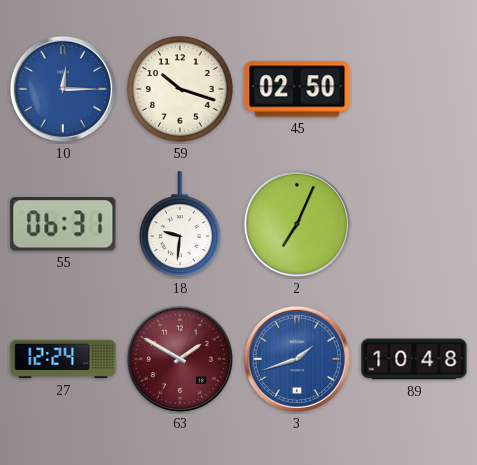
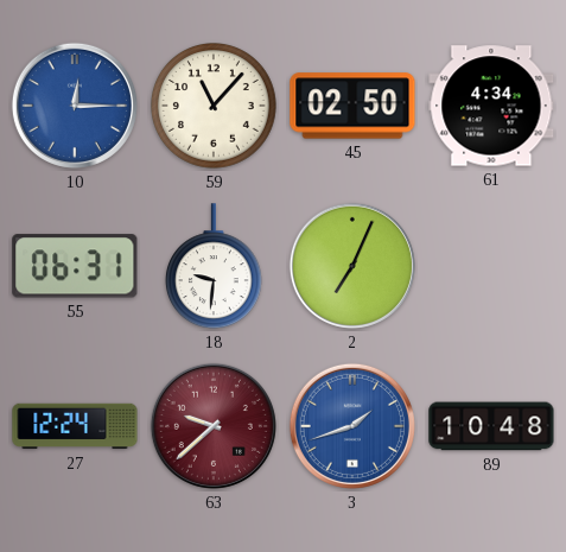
59: 10:18 -> 11:07
61: none -> 4:34
63: 1:50 -> 9:38
